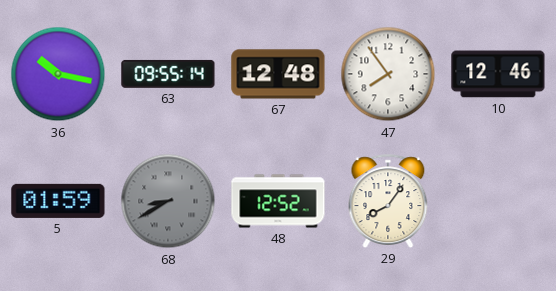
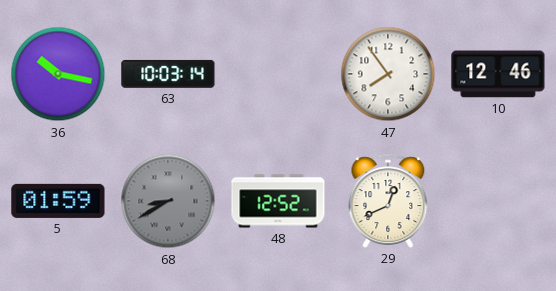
63: 09:55 -> 10:03
67: 12:48 -> none
29: 8:06 -> 12:41
